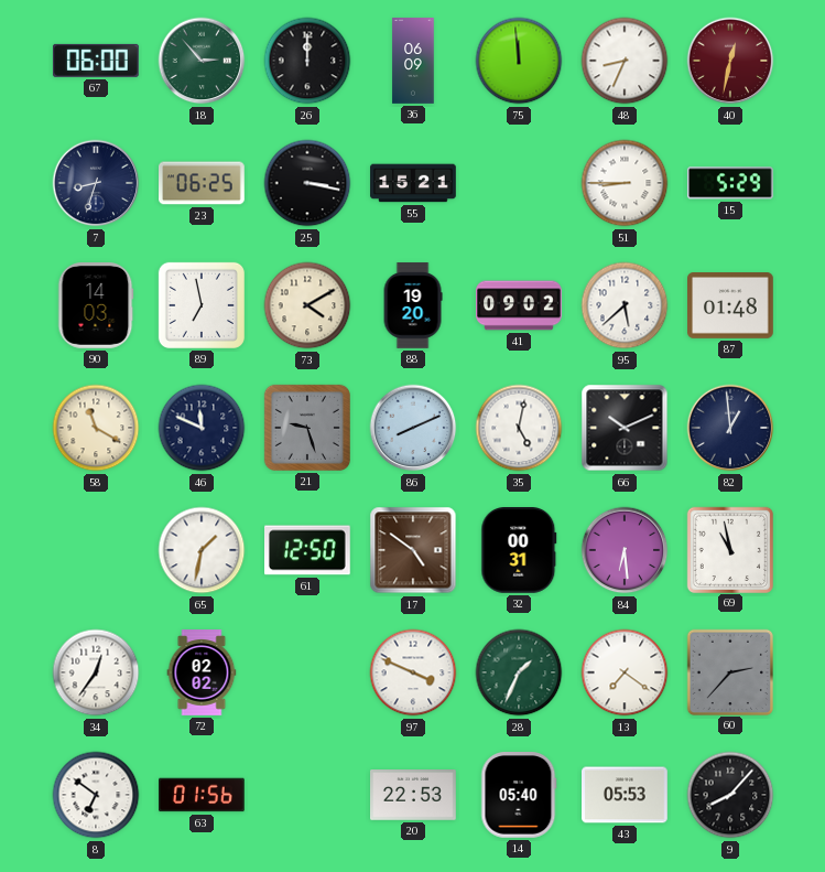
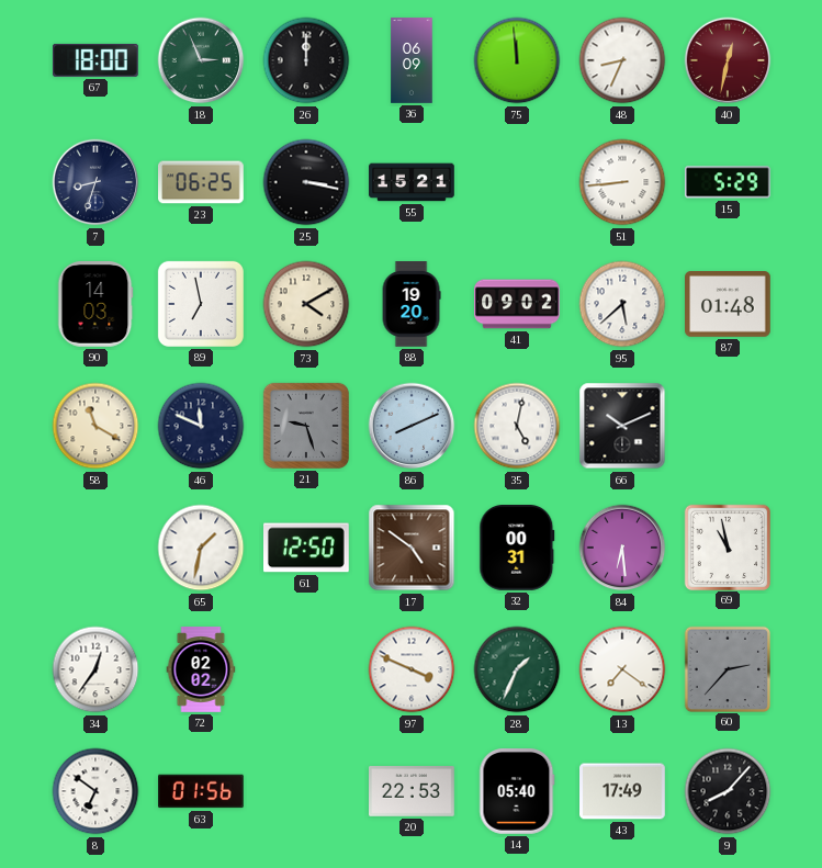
67: 06:00 -> 18:00
18: 2:53 -> 2:56
51: 8:45 -> 8:44
82: 12:59 -> none
43: 05:53 -> 17:49
